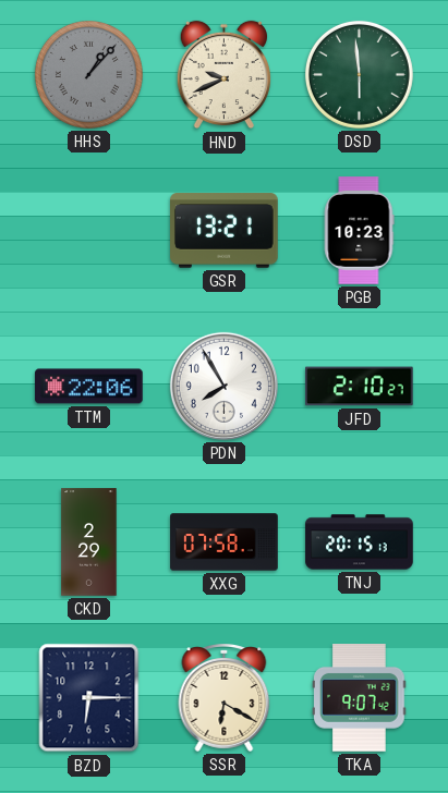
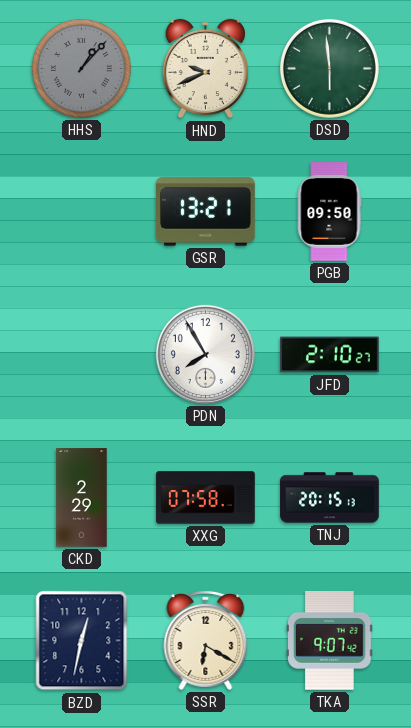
PGB: 10:23 -> 09:50
TTM: 22:06 -> none
BZD: 6:15 -> 12:32
